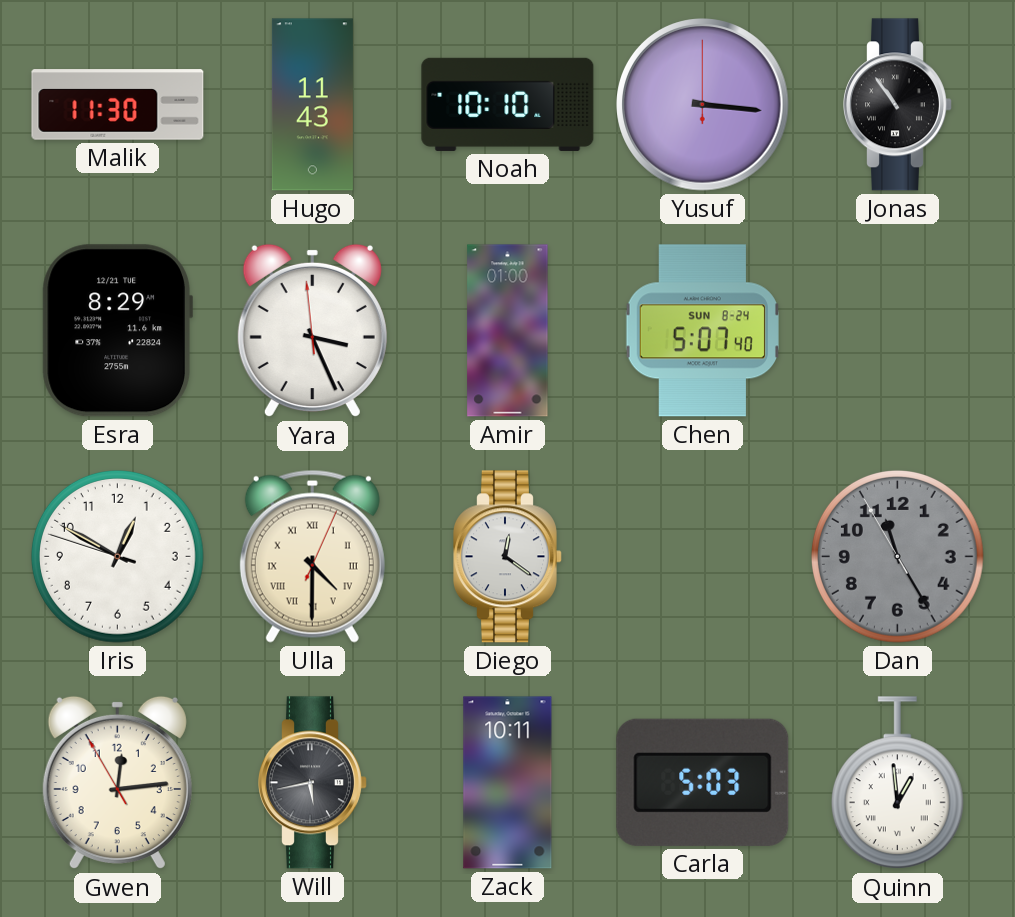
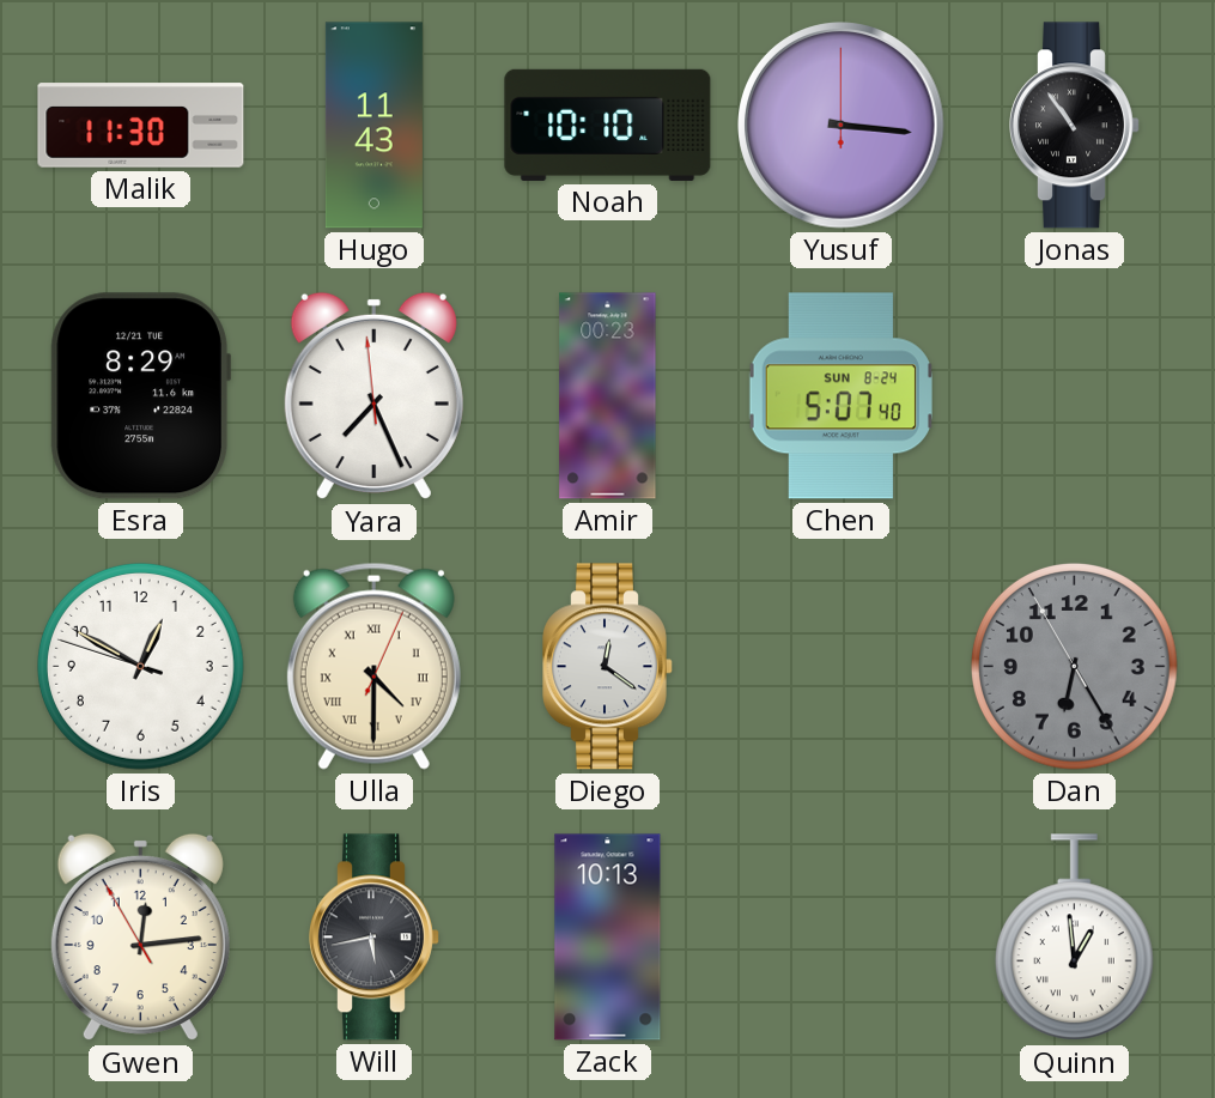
Yara: 3:25 -> 7:25
Amir: 01:00 -> 00:23
Dan: 11:24 -> 6:24
Zack: 10:11 -> 10:13
Carla: 5:03 -> none
